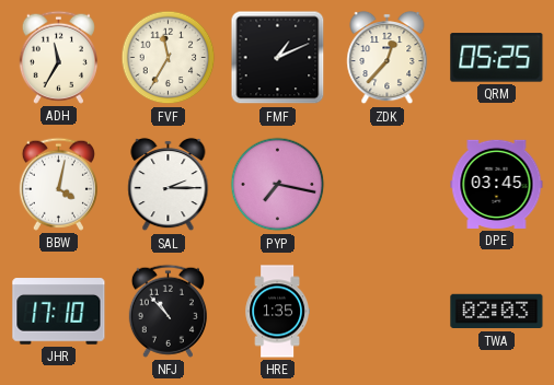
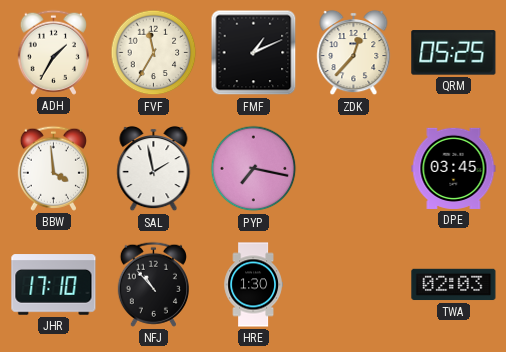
ADH: 11:35 -> 1:35
BBW: 4:02 -> 3:59
SAL: 2:15 -> 1:58
HRE: 1:35 -> 1:30
